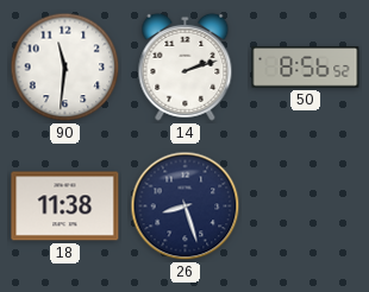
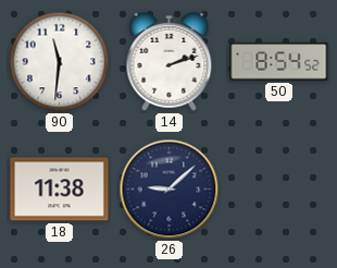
50: 8:56 -> 8:54
26: 8:27 -> 9:08
